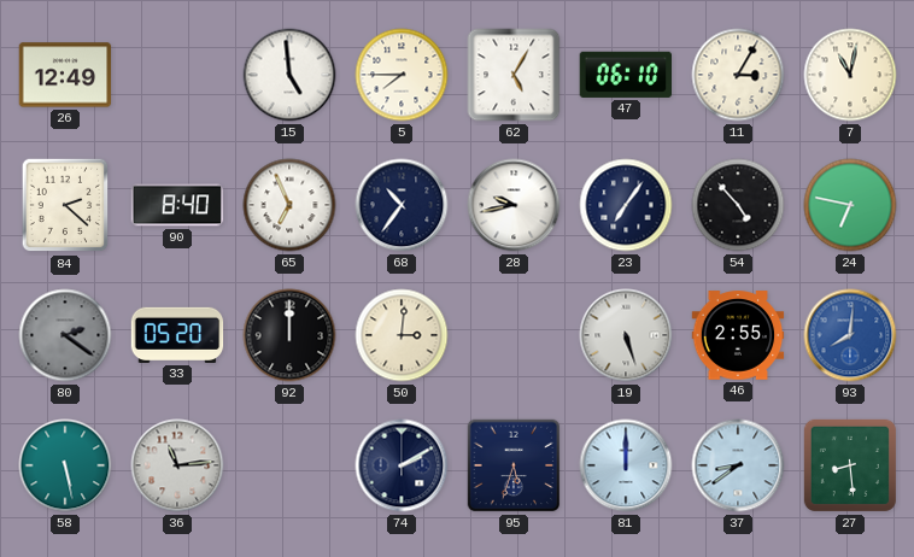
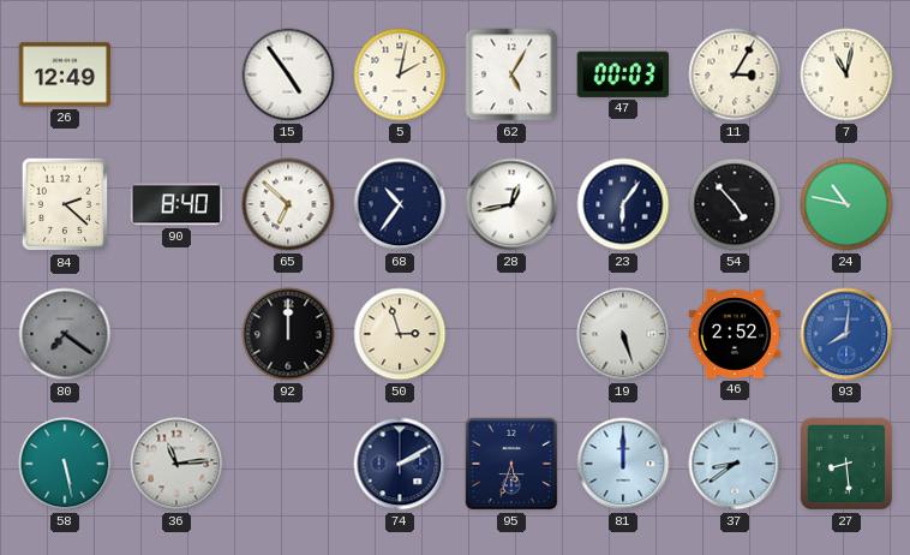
15: 4:59 -> 4:54
5: 7:45 -> 2:02
47: 06:10 -> 00:03
65: 6:56 -> 6:52
28: 9:43 -> 12:43
23: 7:06 -> 6:06
24: 6:47 -> 10:47
80: 2:21 -> 7:21
33: 05:20 -> none
50: 3:01 -> 2:57
46: 2:55 -> 2:52
